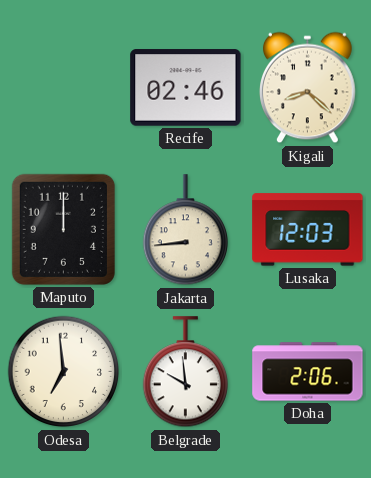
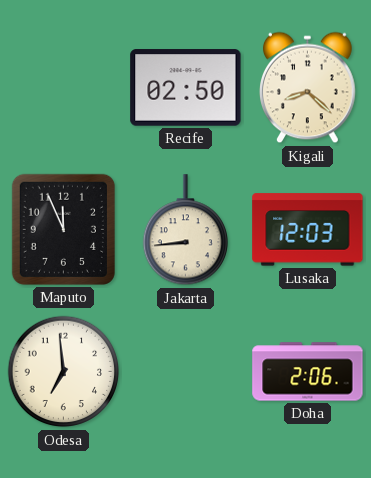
Recife: 02:46 -> 02:50
Maputo: 12:00 -> 11:56
Belgrade: 9:59 -> none
